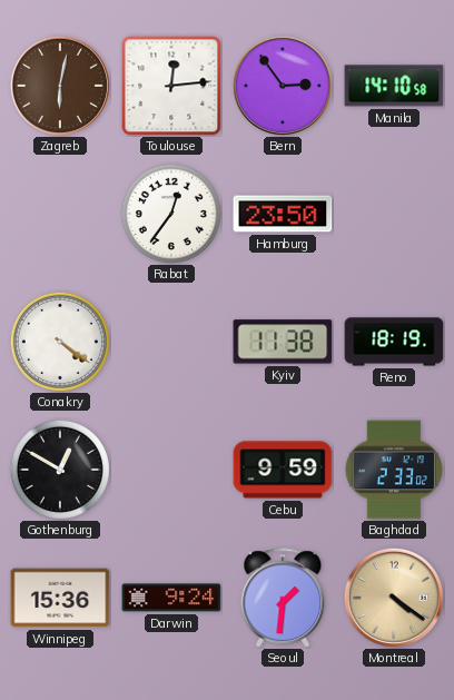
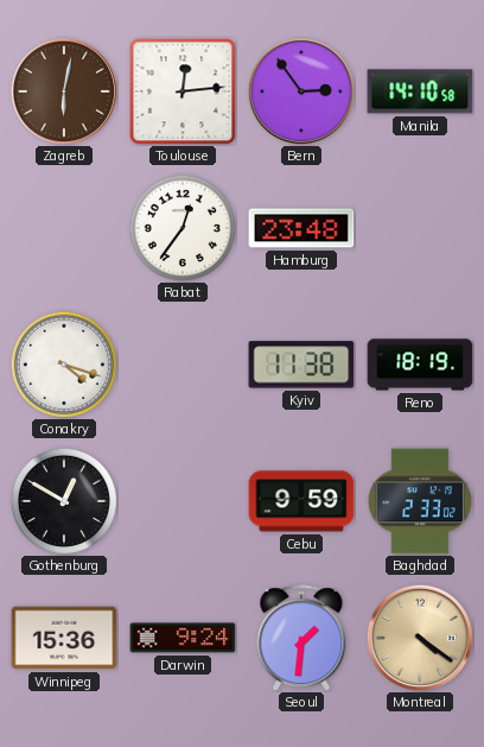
Hamburg: 23:50 -> 23:48
Conakry: 4:21 -> 4:18
